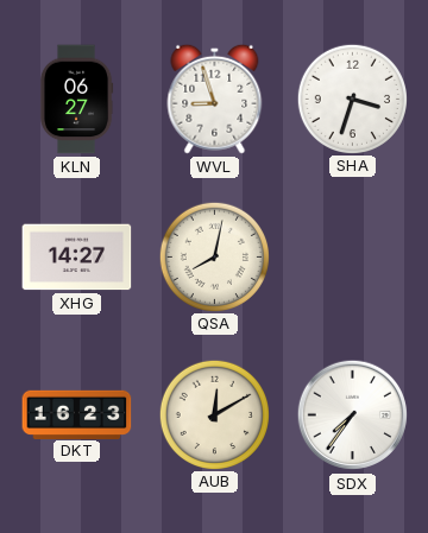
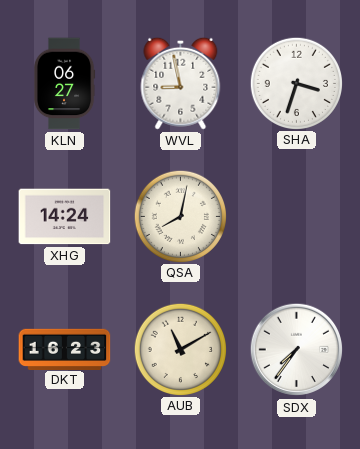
WVL: 8:57 -> 8:58
XHG: 14:27 -> 14:24
AUB: 12:10 -> 11:10
